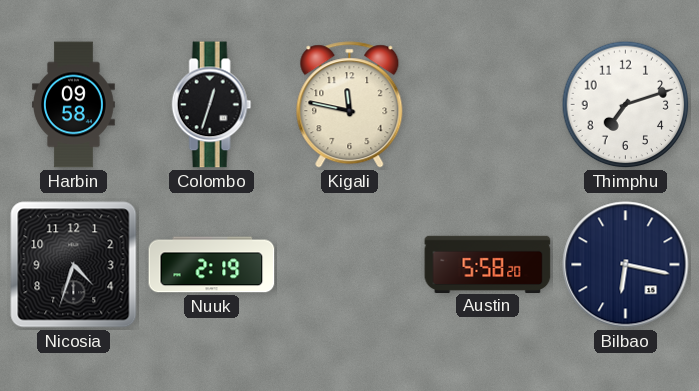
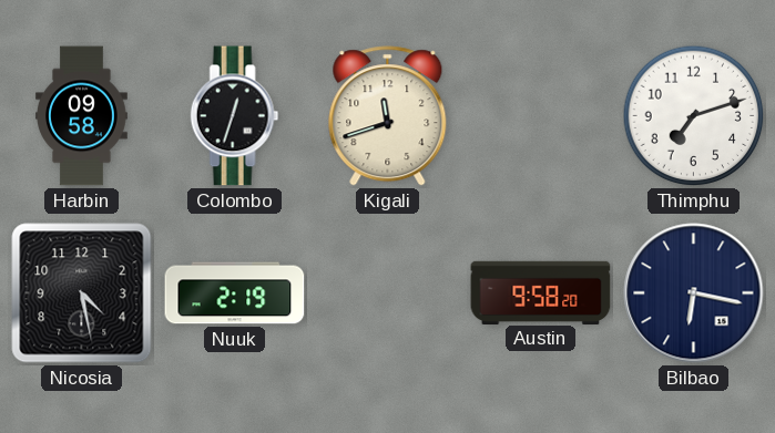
Kigali: 11:47 -> 11:42
Nicosia: 4:33 -> 4:28
Austin: 5:58 -> 9:58
